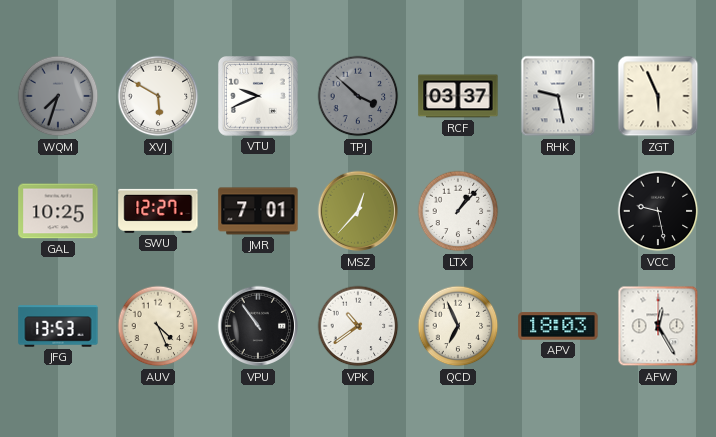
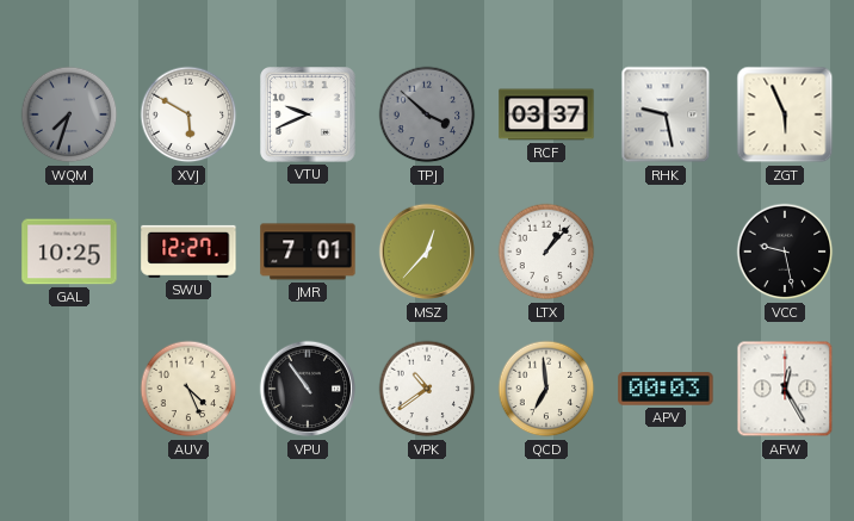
JFG: 13:53 -> none
QCD: 6:56 -> 6:59
APV: 18:03 -> 00:03
